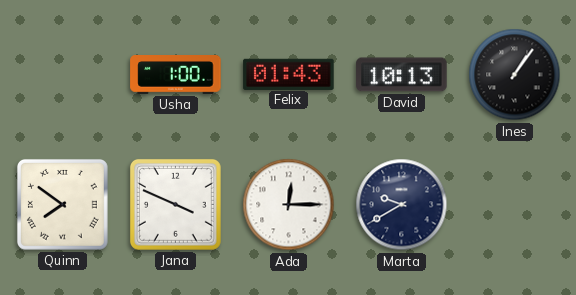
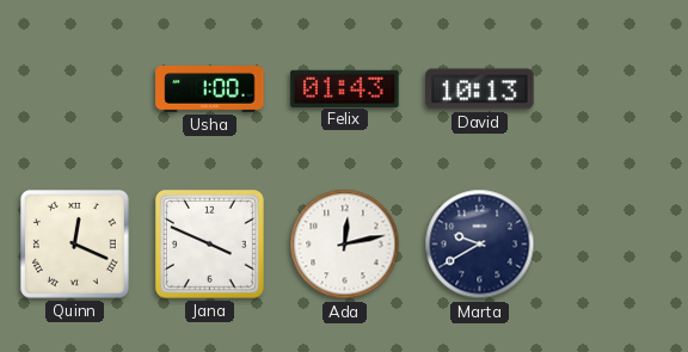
Ines: 1:06 -> none
Quinn: 7:51 -> 12:19
Ada: 12:15 -> 12:13
